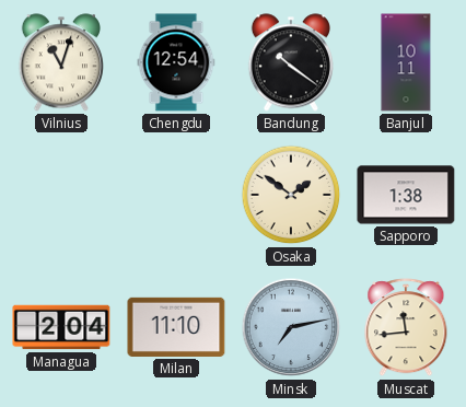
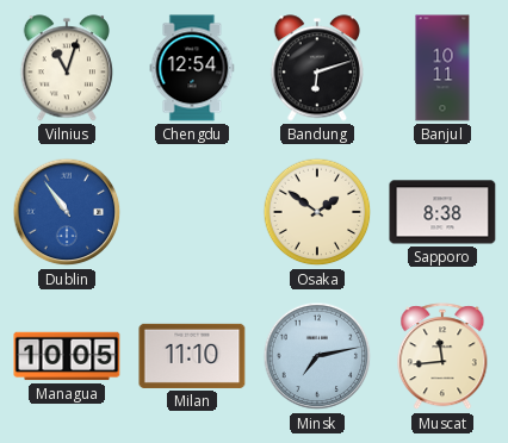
Bandung: 10:21 -> 6:12
Dublin: none -> 10:54
Sapporo: 1:38 -> 8:38
Managua: 2:04 -> 10:05
